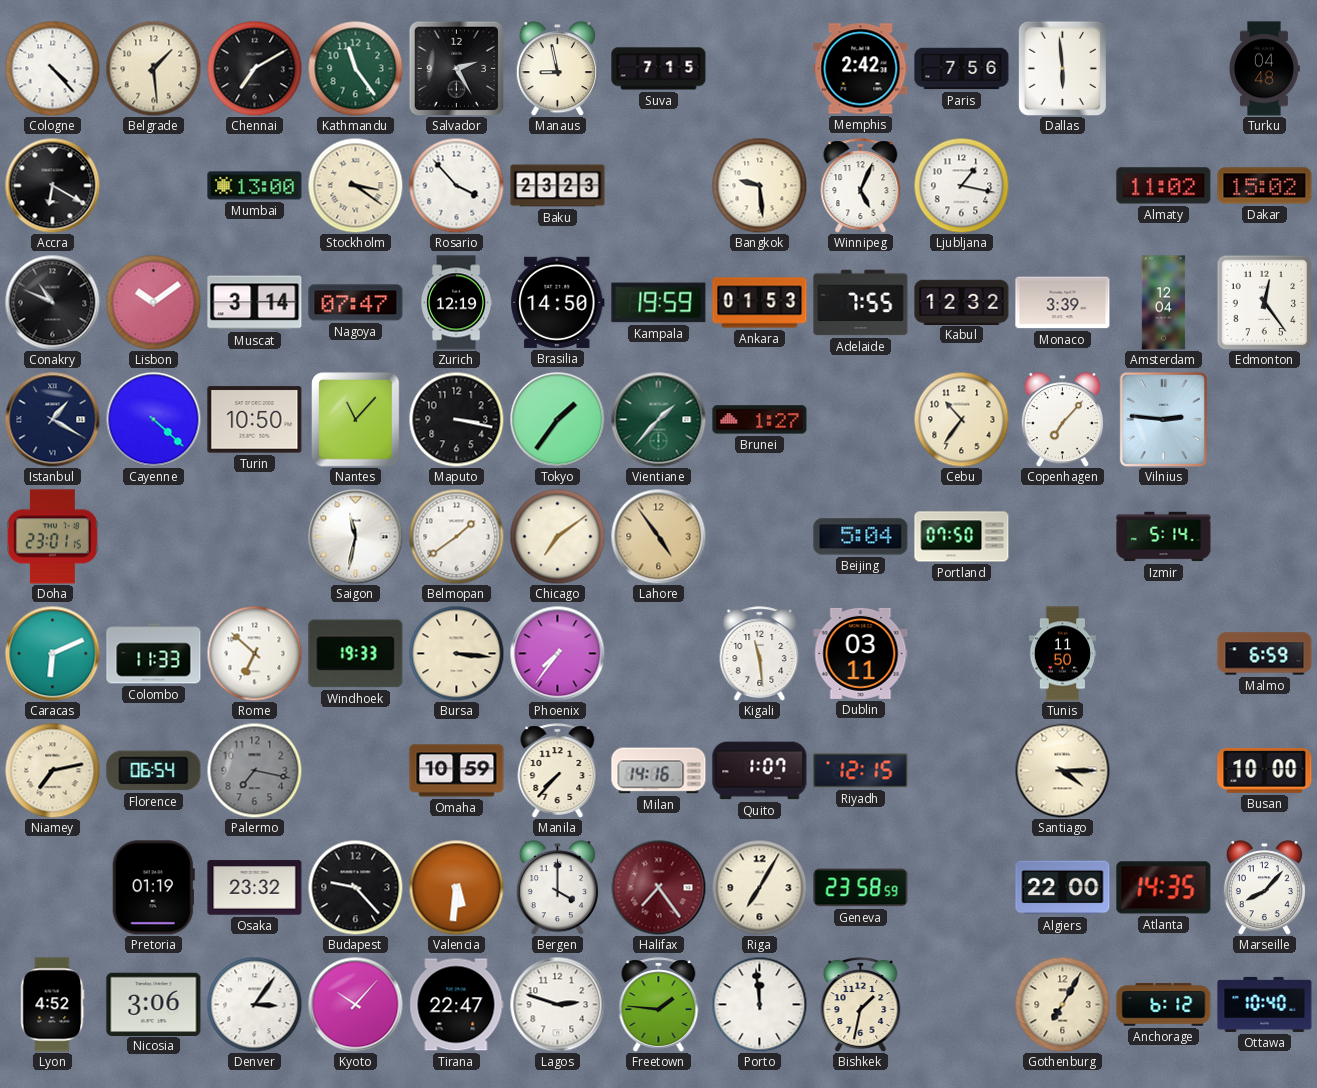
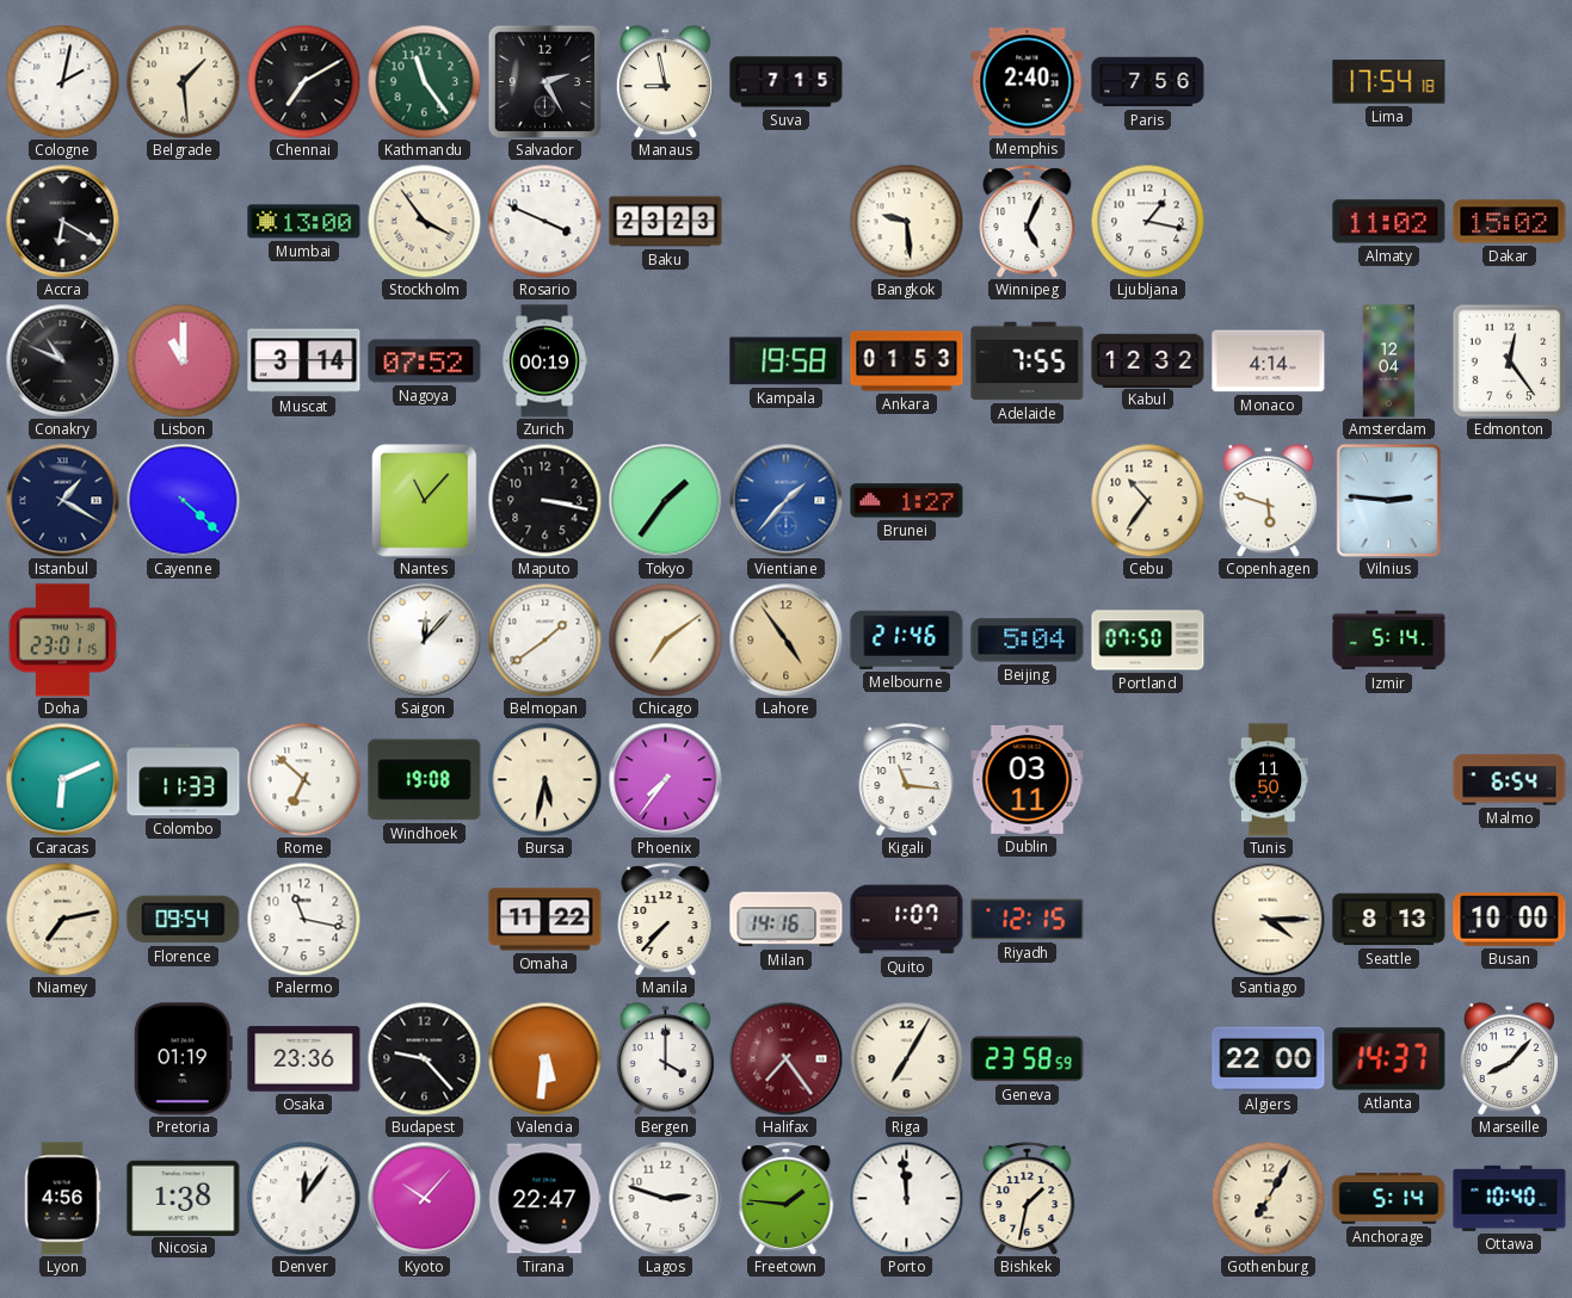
Cologne: 4:23 -> 2:02
Memphis: 2:42 -> 2:40
Dallas: 5:59 -> none
Lima: none -> 17:54
Turku: 04:48 -> none
Stockholm: 3:21 -> 3:54
Rosario: 3:53 -> 3:49
Lisbon: 10:09 -> 11:00
Nagoya: 07:47 -> 07:52
Zurich: 12:19 -> 00:19
Brasilia: 14:50 -> none
Kampala: 19:59 -> 19:58
Monaco: 3:39 -> 4:14
Turin: 10:50 -> none
Vientiane dial: green -> blue
Copenhagen: 7:07 -> 5:48
Saigon: 11:32 -> 12:07
Melbourne: none -> 21:46
Windhoek: 19:33 -> 19:08
Bursa: 3:16 -> 5:32
Kigali: 11:29 -> 11:16
Malmo: 6:59 -> 6:54
Florence: 06:54 -> 09:54
Palermo: 7:17 -> 11:17
Palermo dial: grey -> white
Omaha: 10:59 -> 11:22
Seattle: none -> 8:13
Osaka: 23:32 -> 23:36
Atlanta: 14:35 -> 14:37
Lyon: 4:52 -> 4:56
Nicosia: 3:06 -> 1:38
Denver: 3:06 -> 12:06
Anchorage: 6:12 -> 5:14
